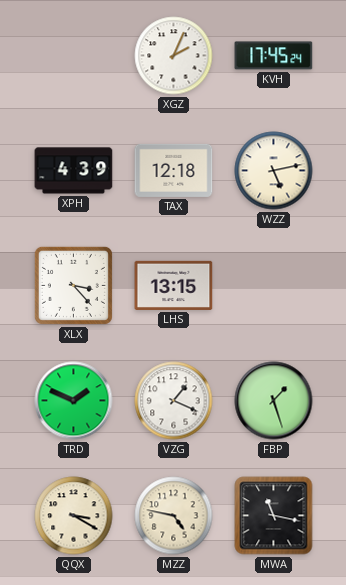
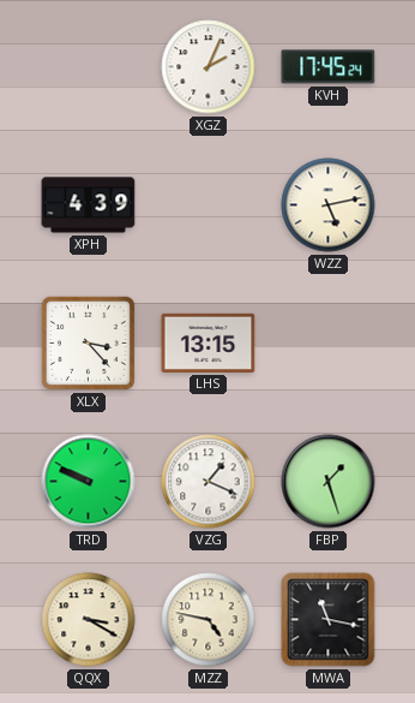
TAX: 12:18 -> none
TRD: 1:49 -> 9:49
